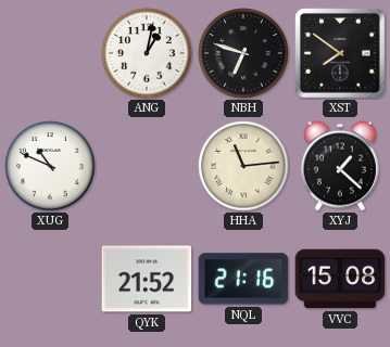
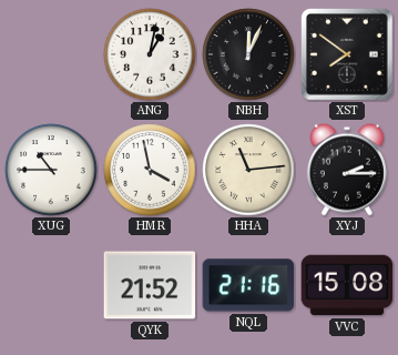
NBH: 6:48 -> 12:04
XUG: 10:49 -> 10:45
HMR: none -> 3:58
XYJ: 1:22 -> 2:15
